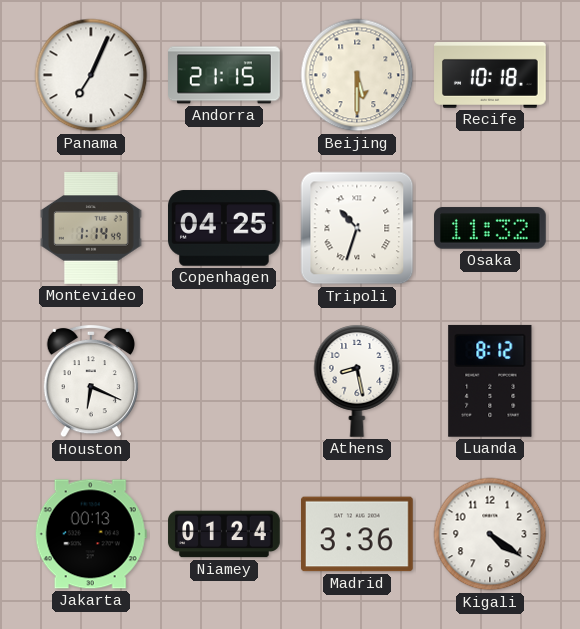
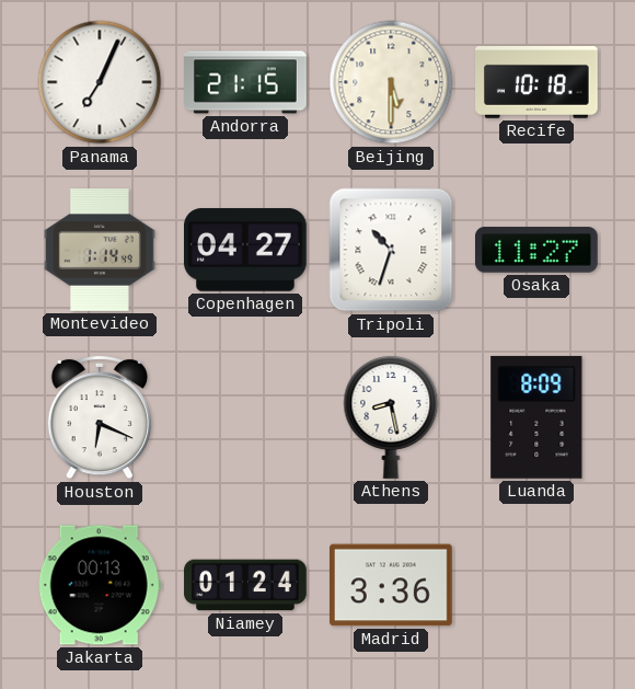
Copenhagen: 04:25 -> 04:27
Osaka: 11:32 -> 11:27
Luanda: 8:12 -> 8:09
Kigali: 4:21 -> none
